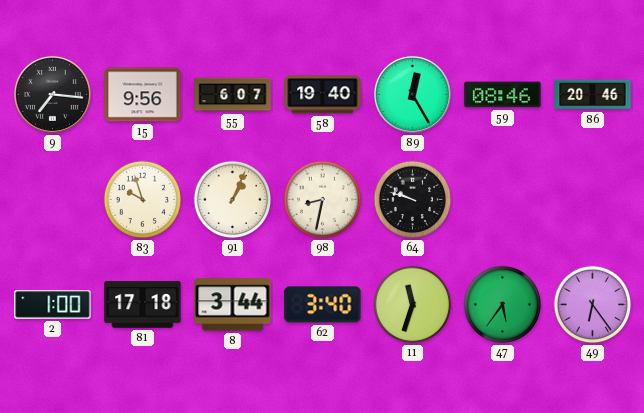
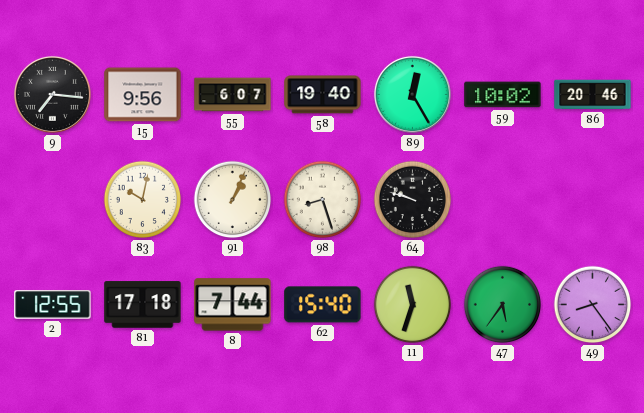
59: 08:46 -> 10:02
83: 9:57 -> 10:02
98: 8:32 -> 8:27
2: 1:00 -> 12:55
8: 3:44 -> 7:44
62: 3:40 -> 15:40
49: 6:24 -> 8:24
